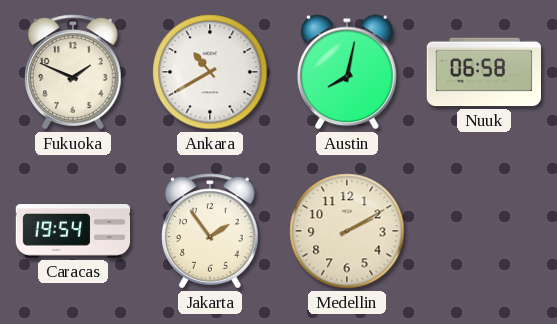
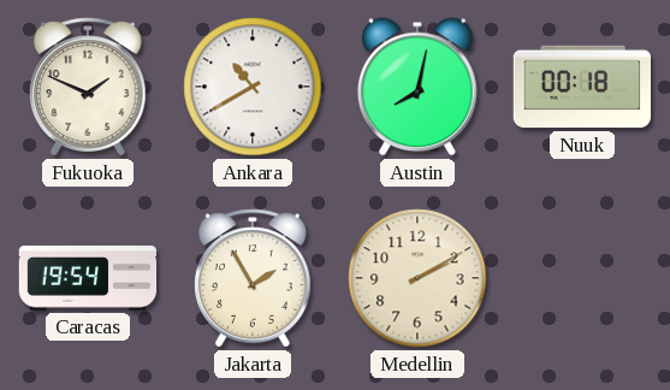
Nuuk: 06:58 -> 00:18
Jakarta: 1:54 -> 1:55
